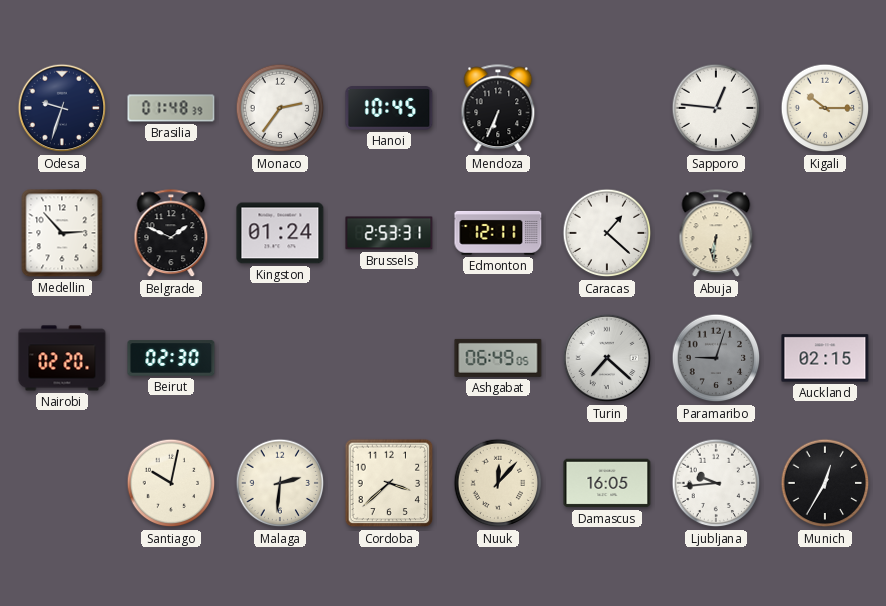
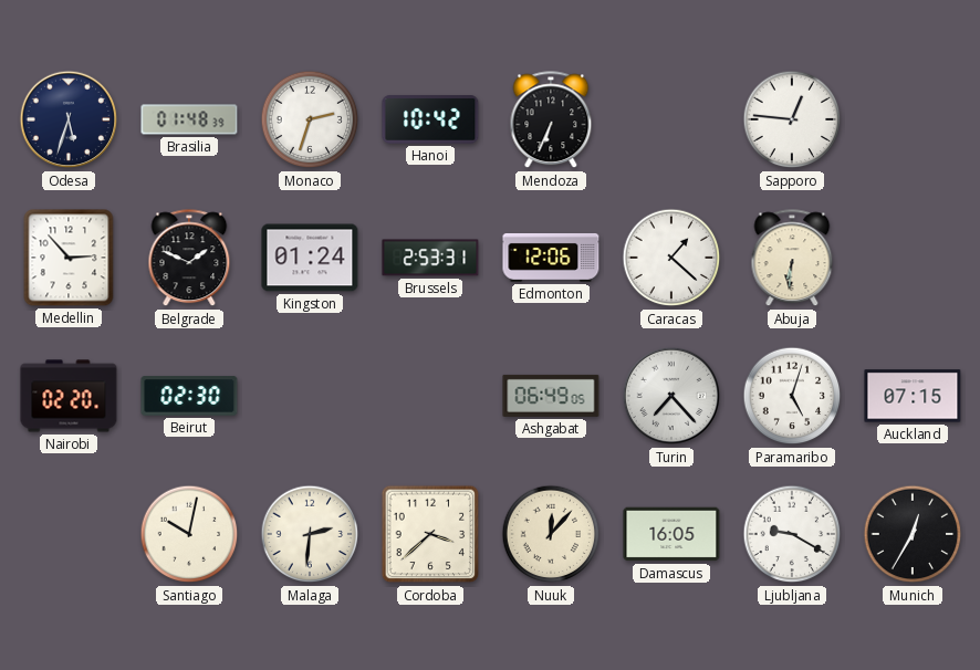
Odesa: 9:33 -> 5:33
Monaco: 2:36 -> 2:33
Hanoi: 10:45 -> 10:42
Kigali: 10:15 -> none
Edmonton: 12:11 -> 12:06
Turin: 7:22 -> 7:23
Paramaribo: 9:03 -> 5:03
Paramaribo dial: grey -> white
Auckland: 02:15 -> 07:15
Ljubljana: 9:44 -> 9:20
